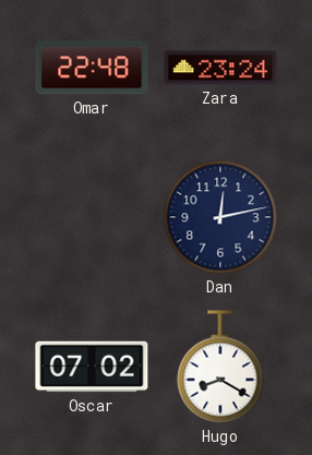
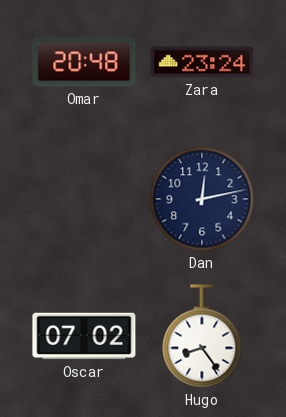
Omar: 22:48 -> 20:48
Hugo: 8:20 -> 8:24
